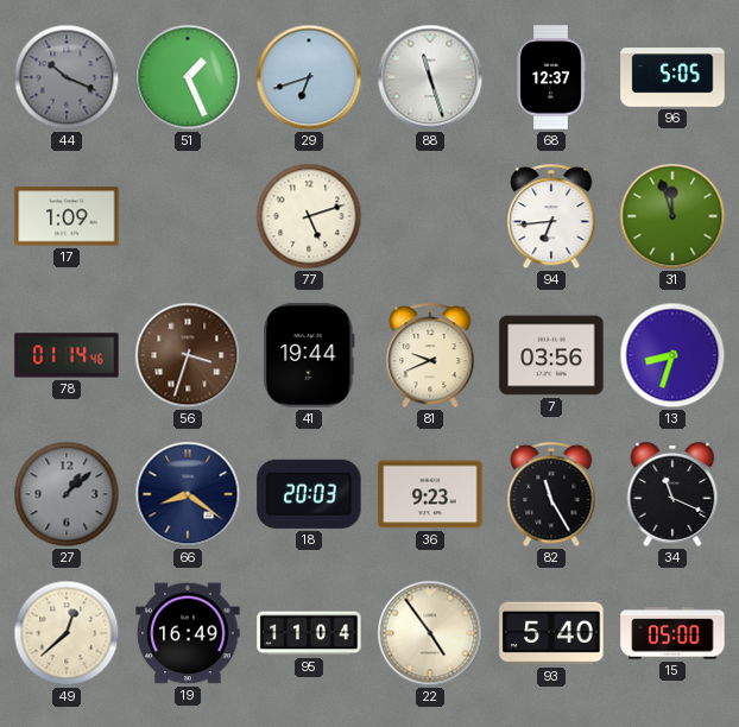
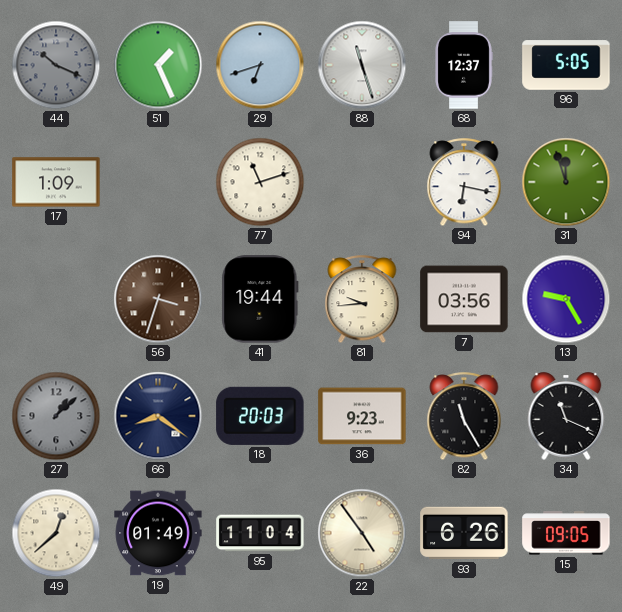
77: 5:12 -> 11:12
94: 6:44 -> 6:17
78: 01:14 -> none
81: 9:41 -> 9:44
13: 8:33 -> 9:25
19: 16:49 -> 01:49
93: 5:40 -> 6:26
15: 05:00 -> 09:05
